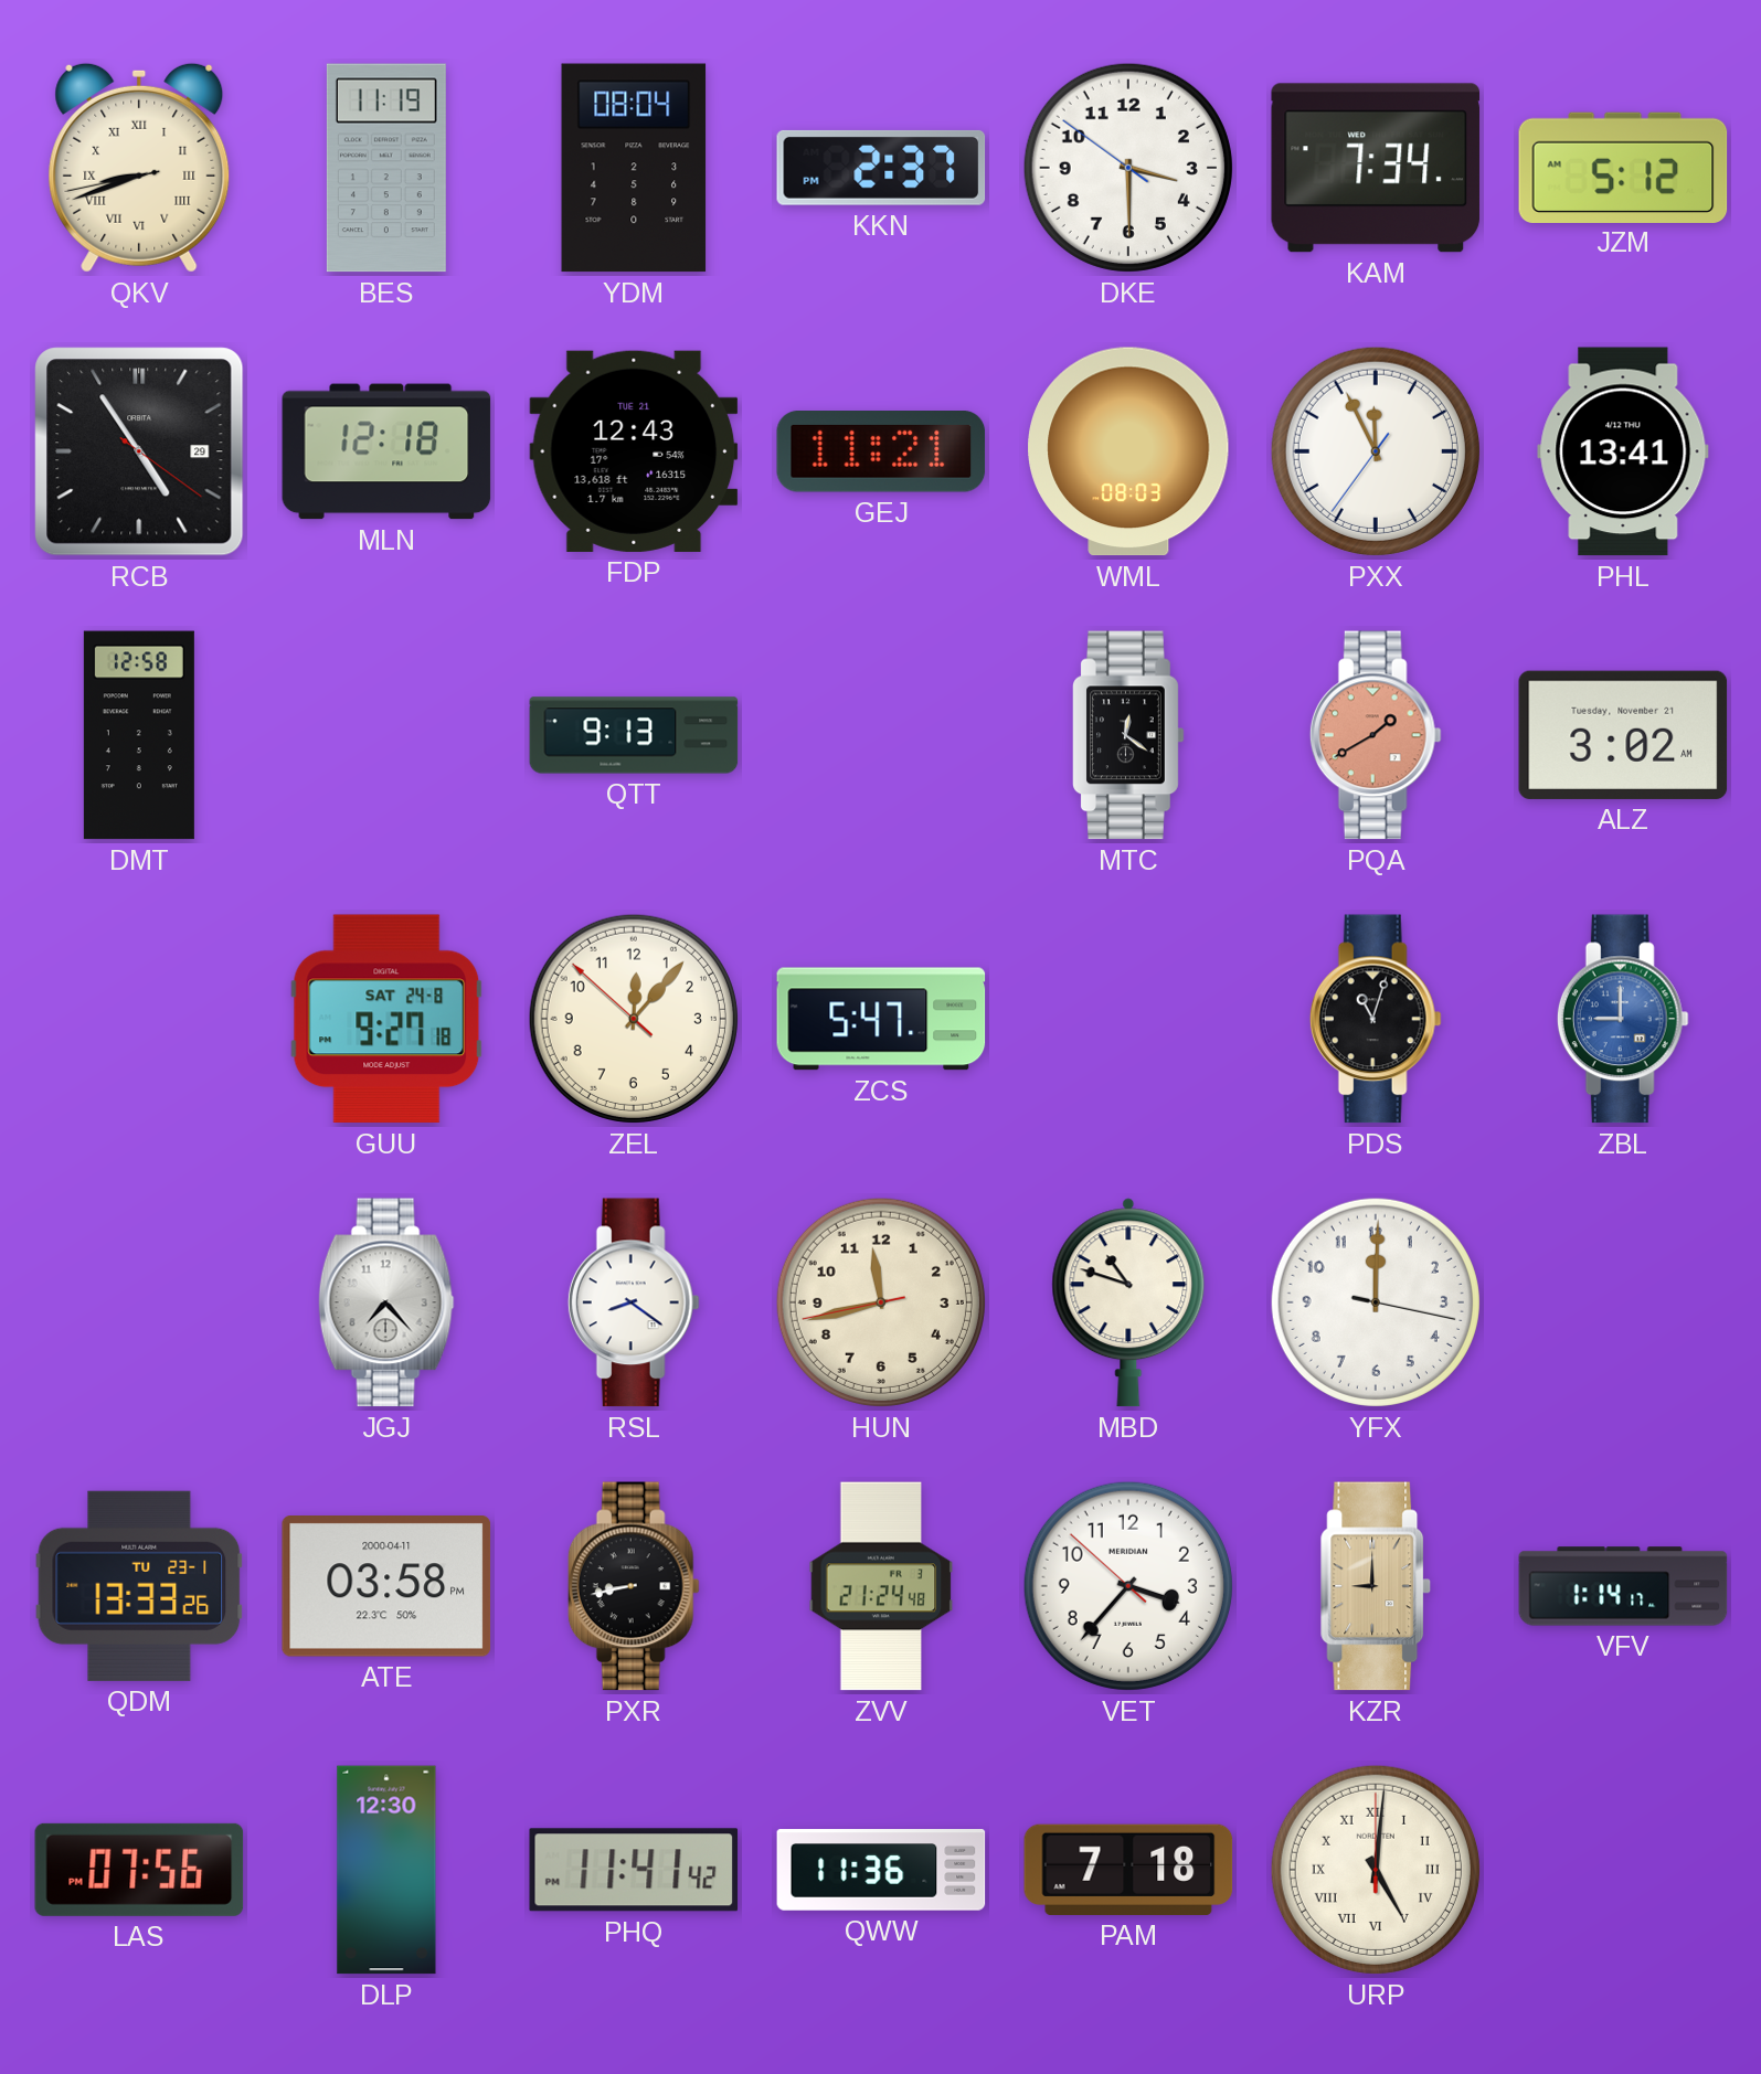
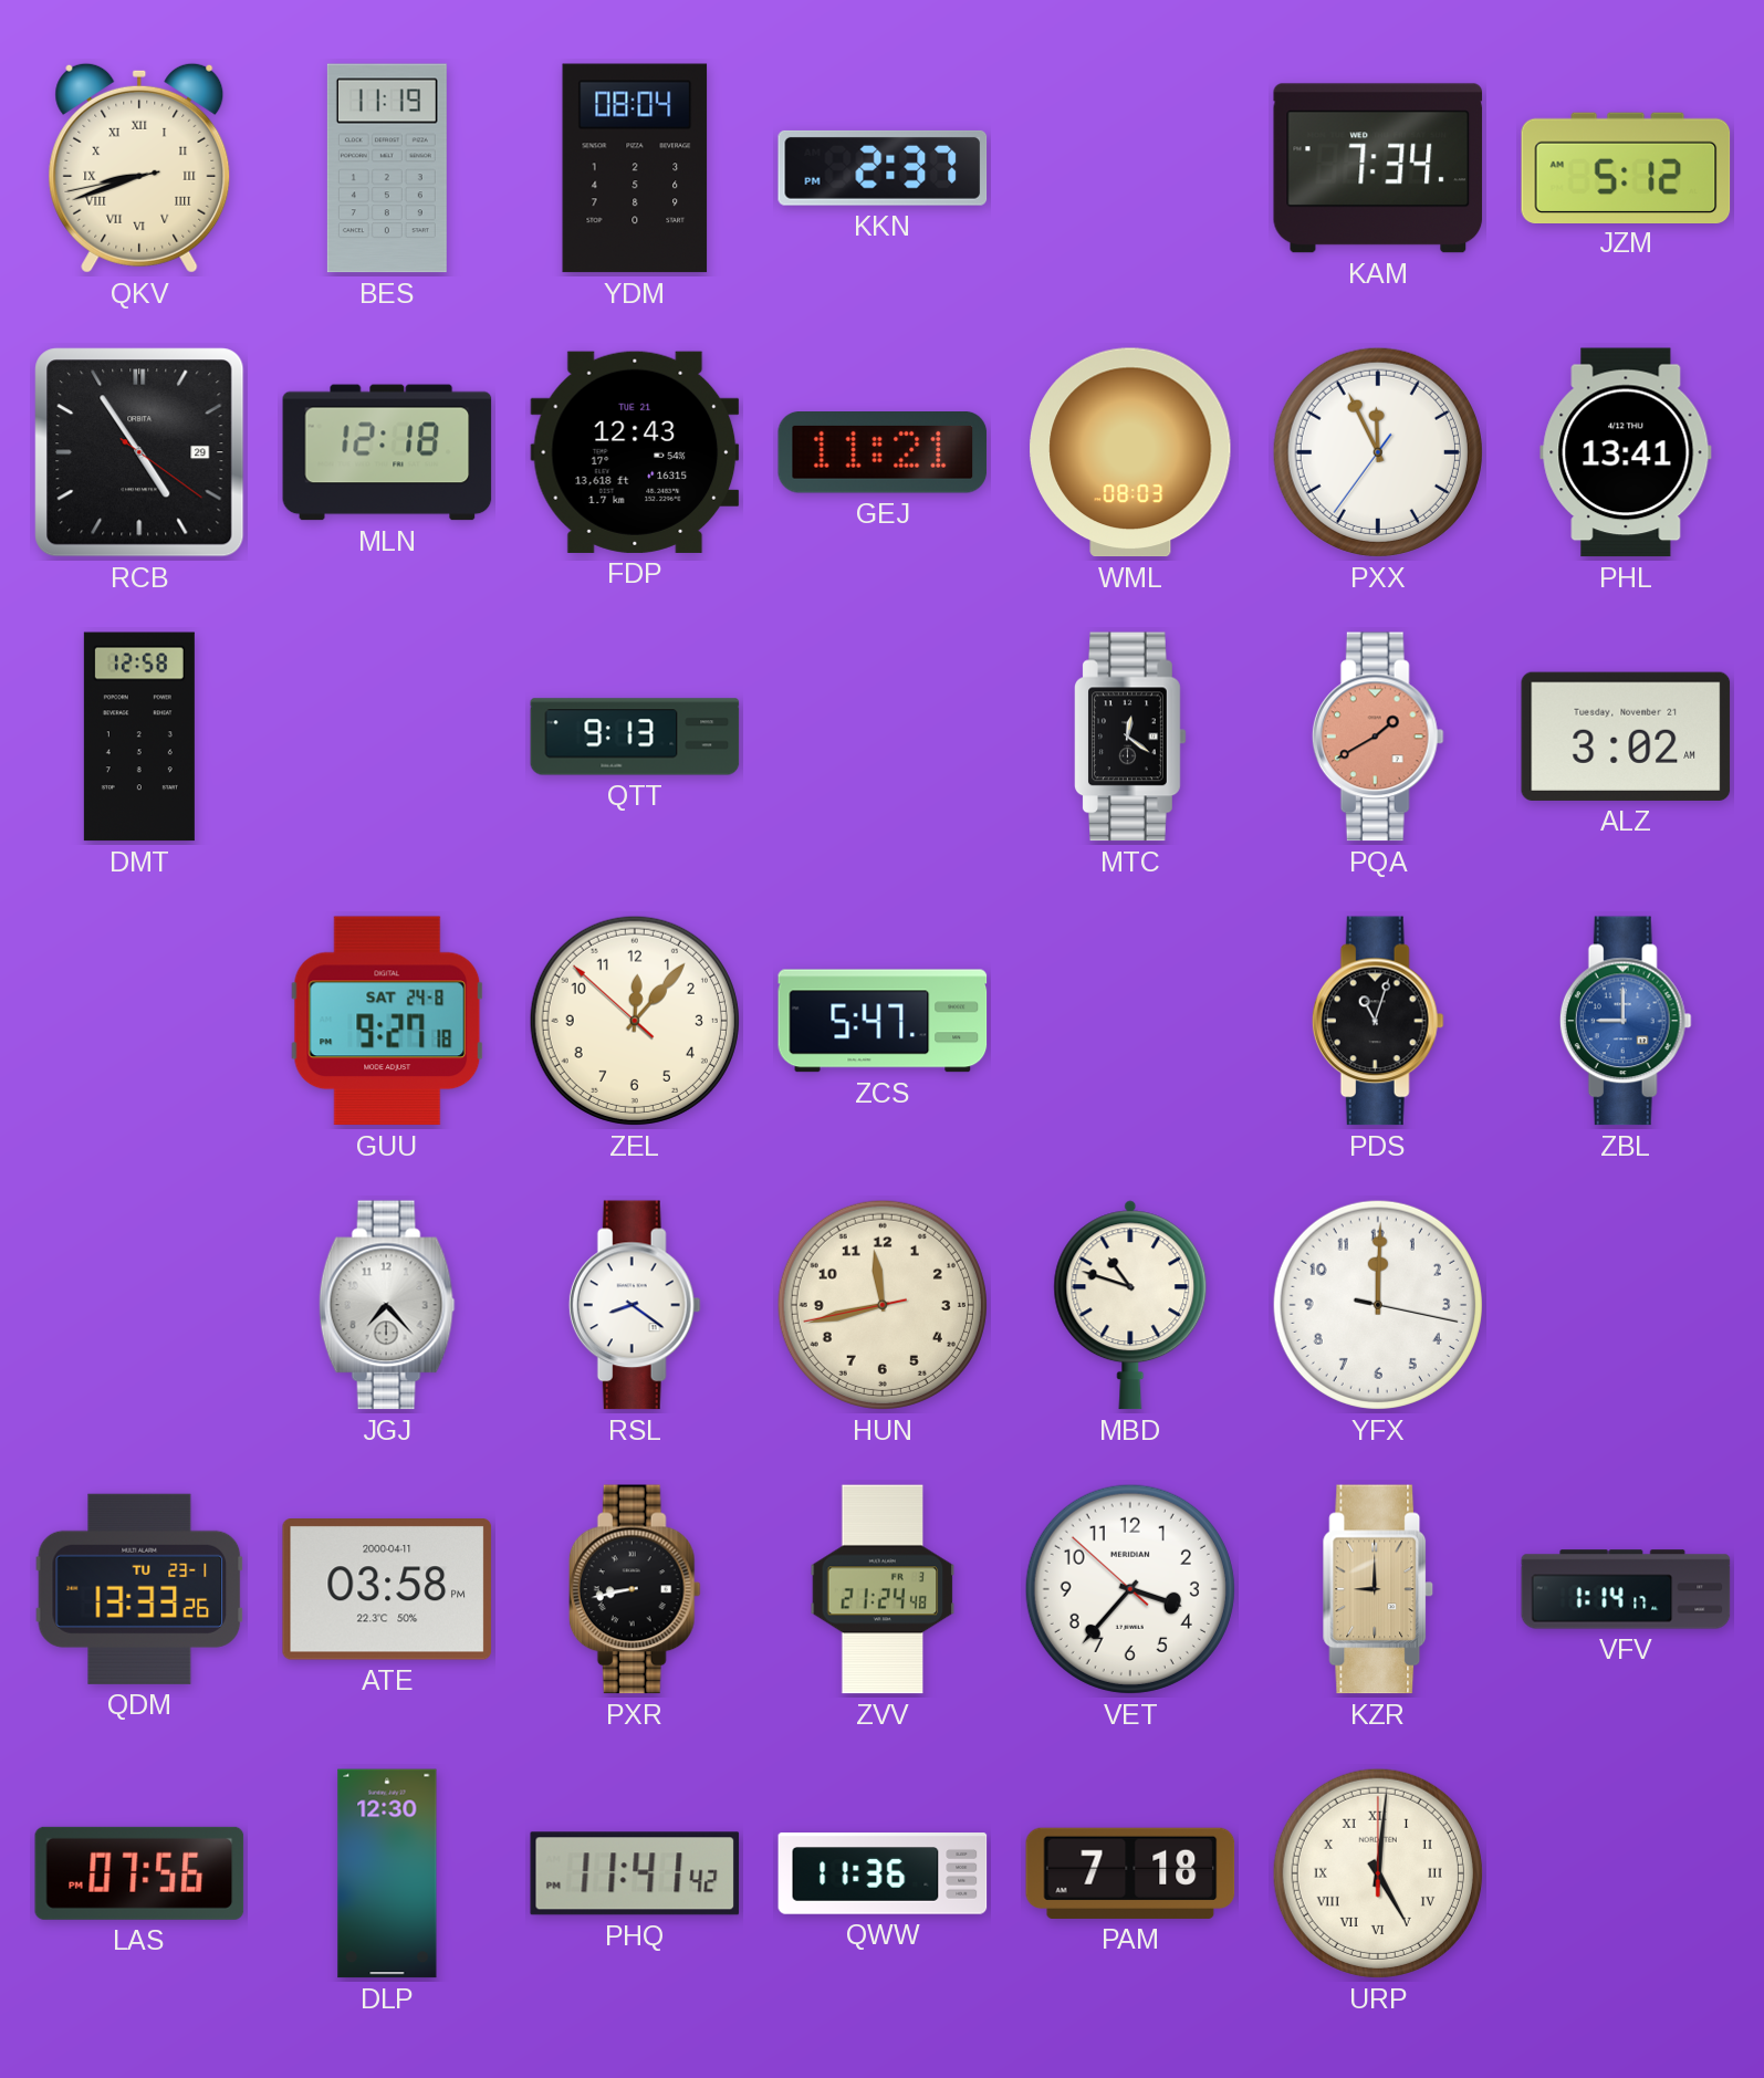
DKE: 3:29 -> none
